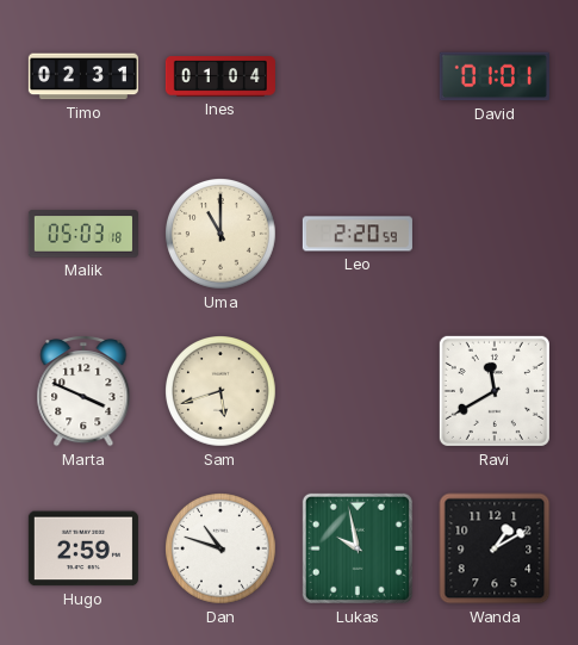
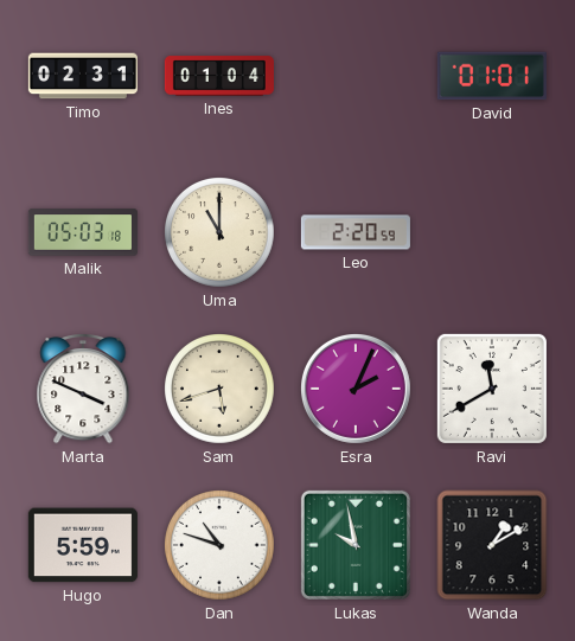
Esra: none -> 2:04
Hugo: 2:59 -> 5:59
